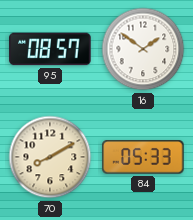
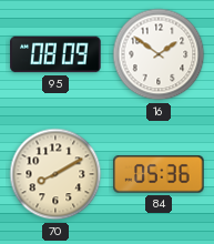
95: 08:57 -> 08:09
84: 05:33 -> 05:36
